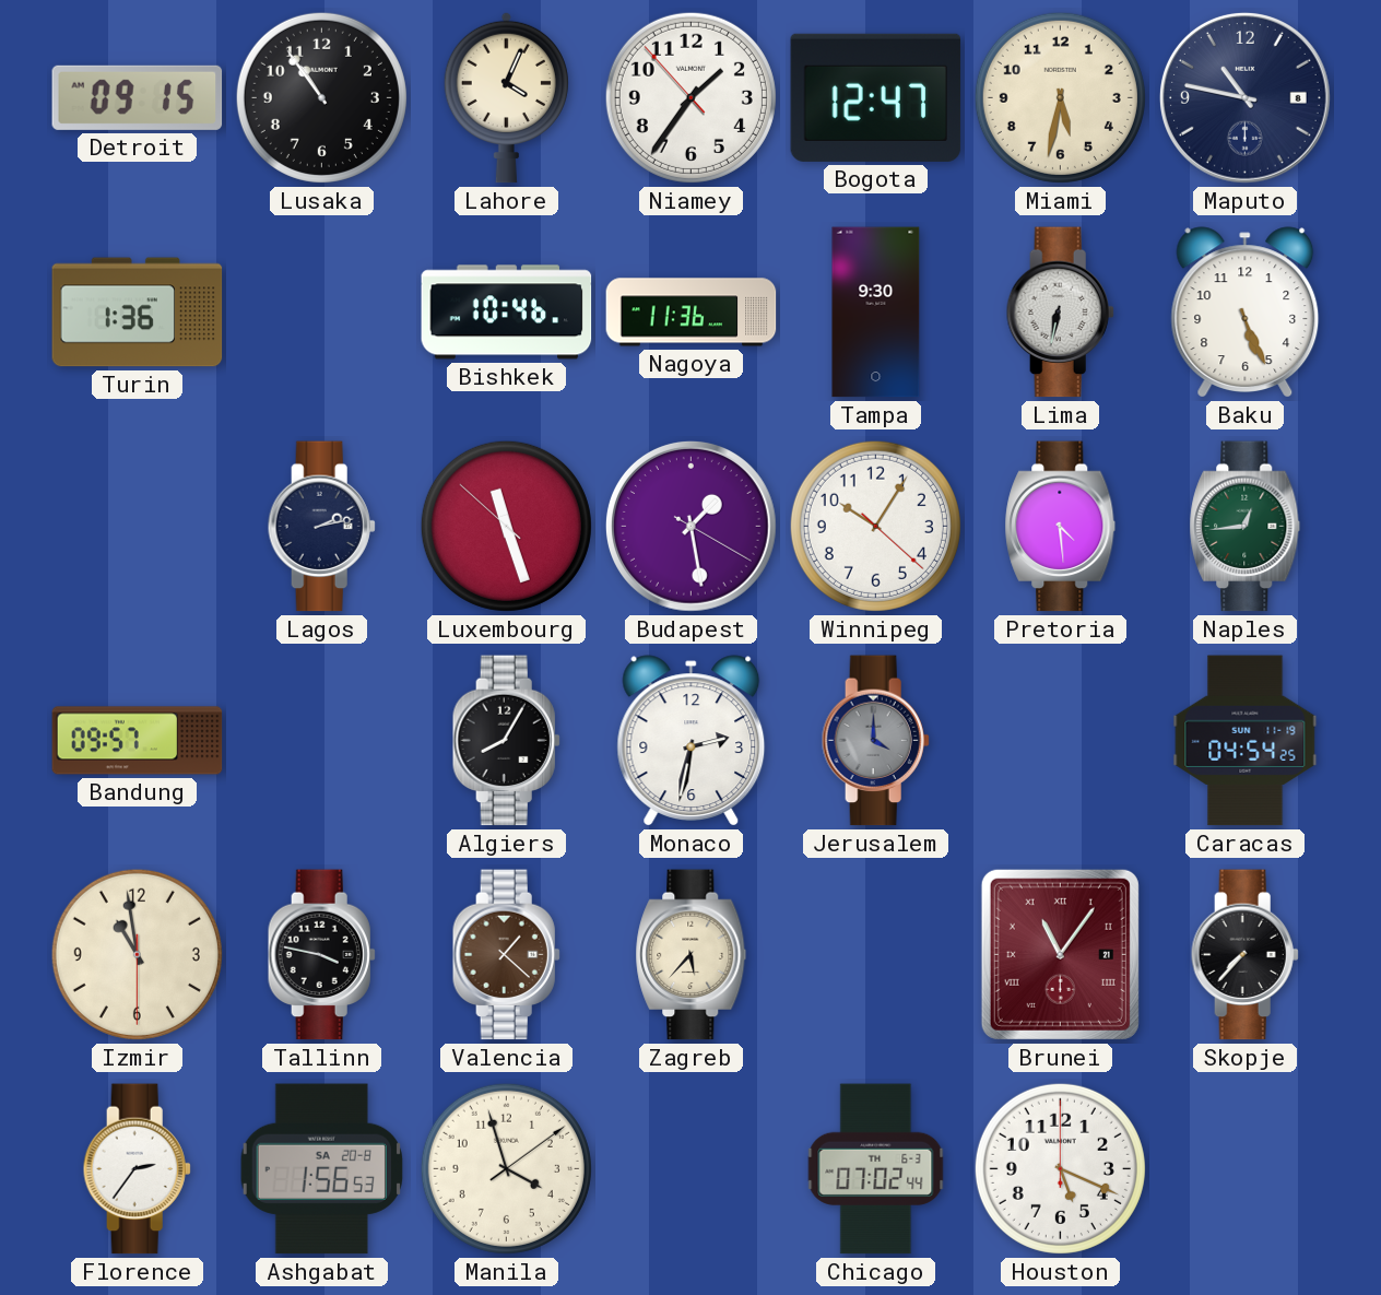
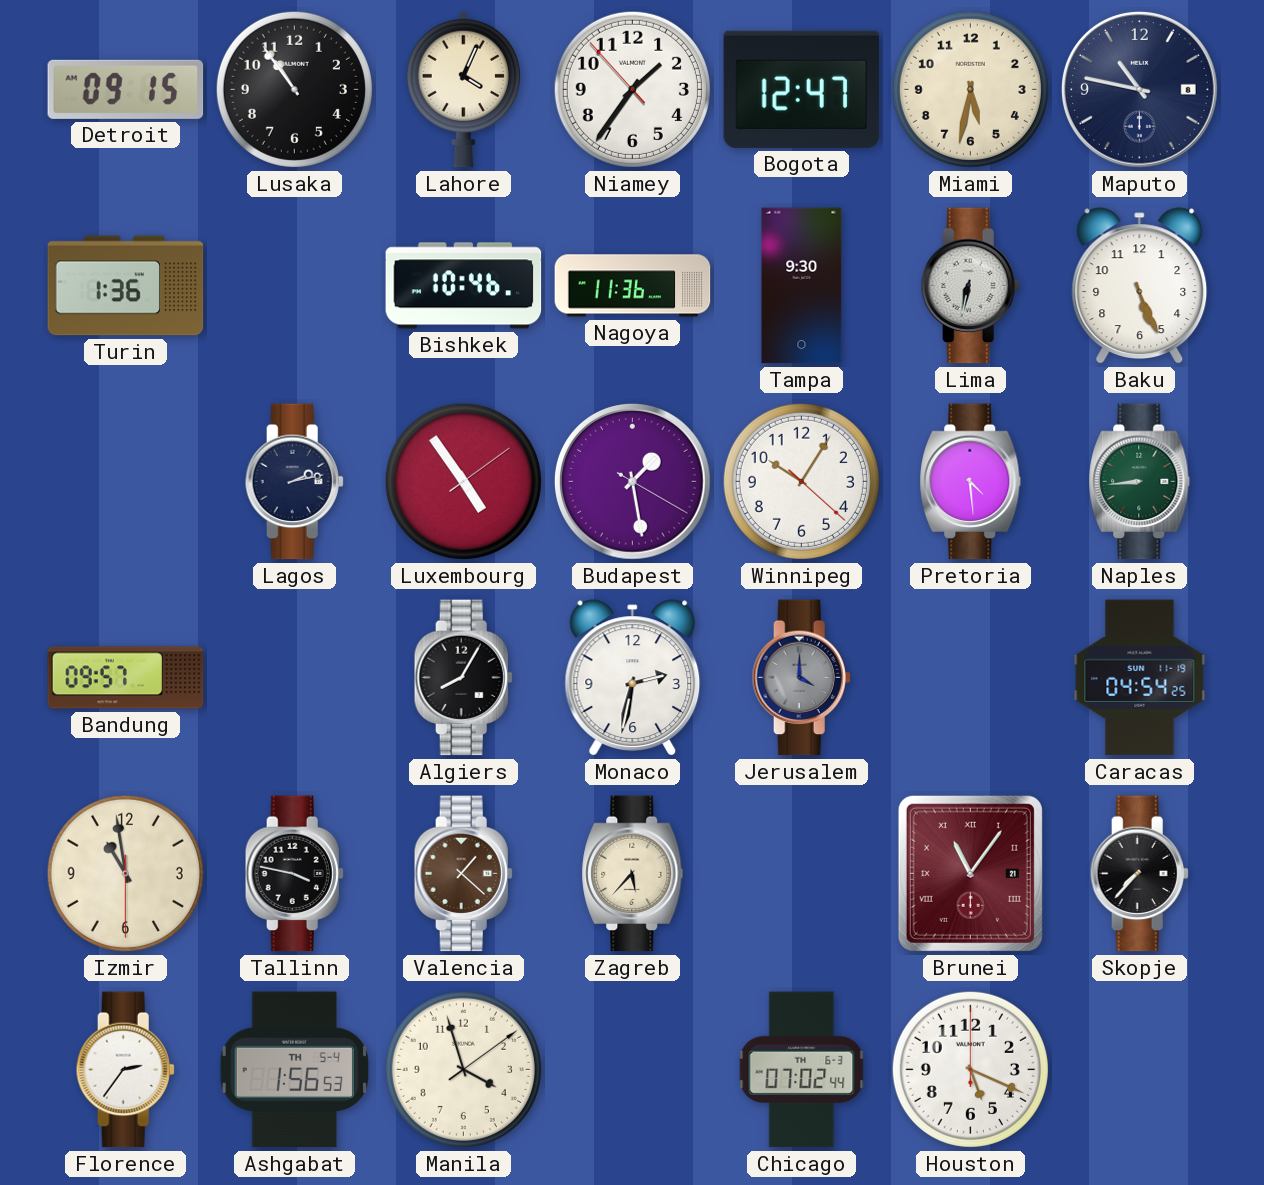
Luxembourg: 11:26 -> 4:54
Naples: 12:44 -> 8:44
Ashgabat date: SA 20-8 -> TH 5-4
